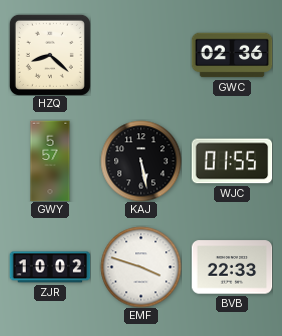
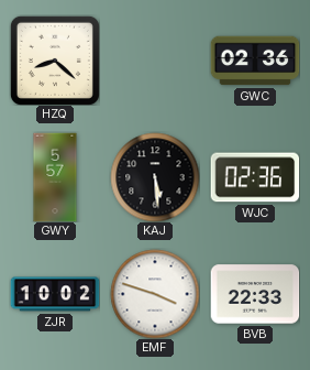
KAJ: 5:28 -> 5:29
WJC: 01:55 -> 02:36
